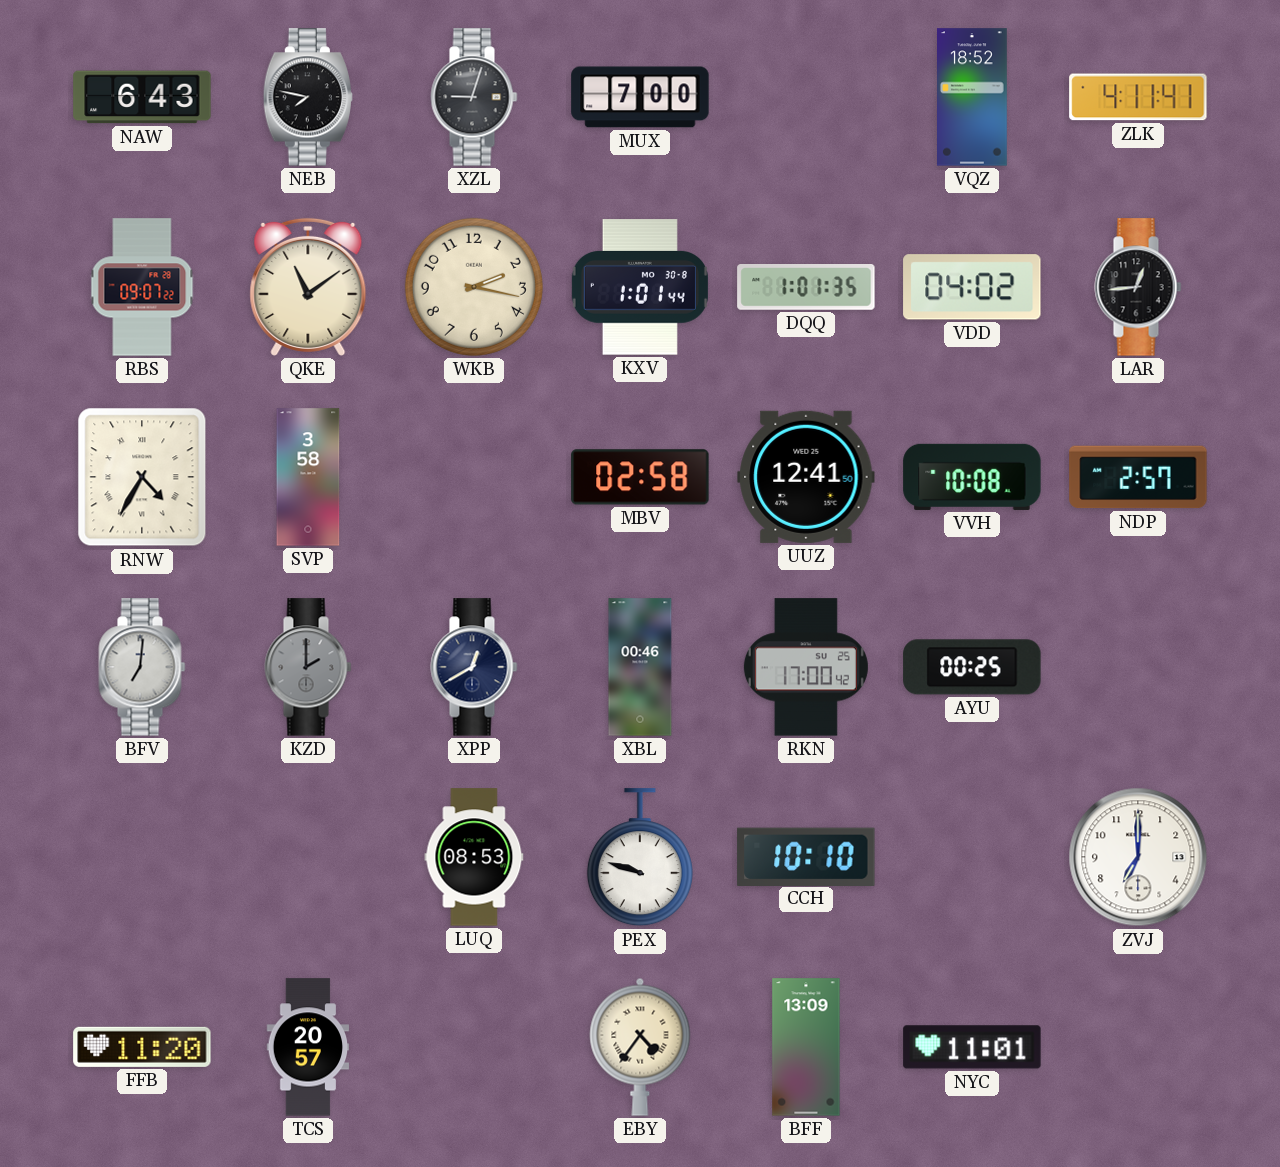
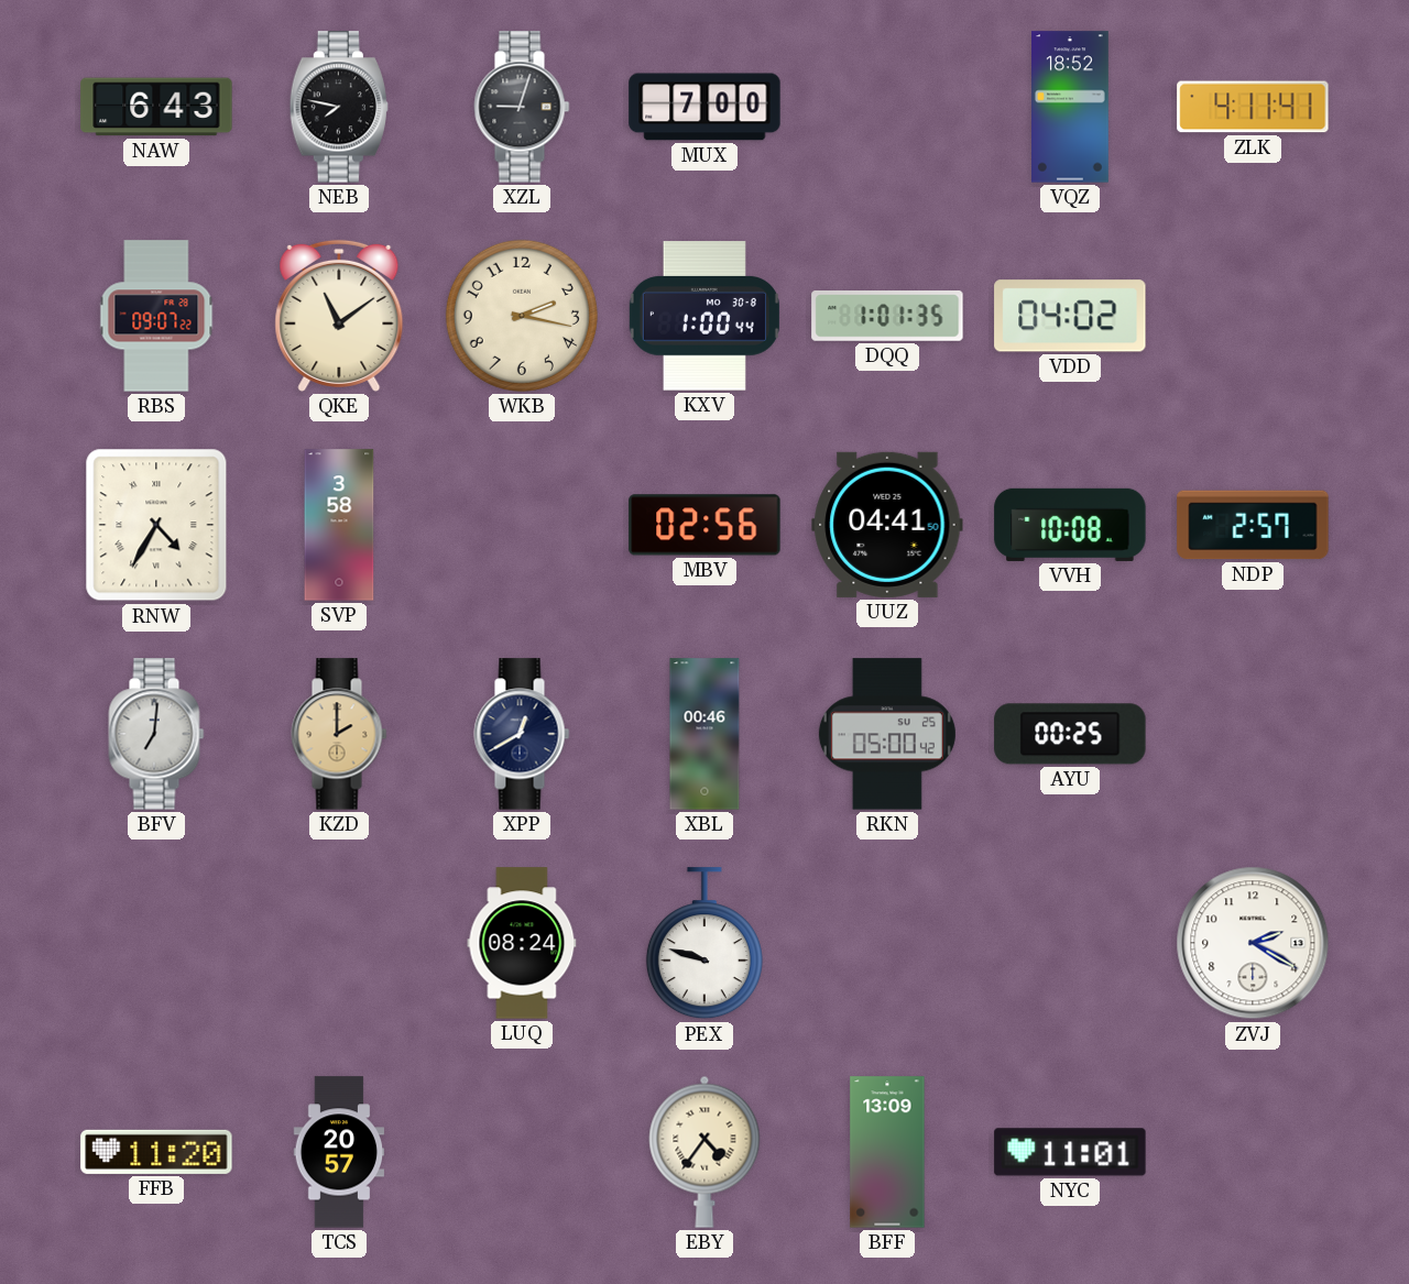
KXV: 1:01 -> 1:00
LAR: 12:44 -> none
MBV: 02:58 -> 02:56
UUZ: 12:41 -> 04:41
KZD dial: grey -> champagne
RKN: 17:00 -> 05:00
LUQ: 08:53 -> 08:24
CCH: 10:10 -> none
ZVJ: 7:00 -> 2:20
